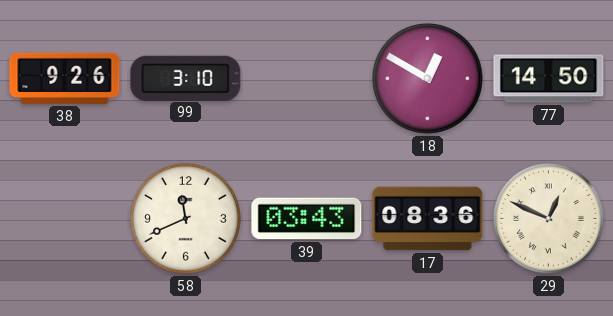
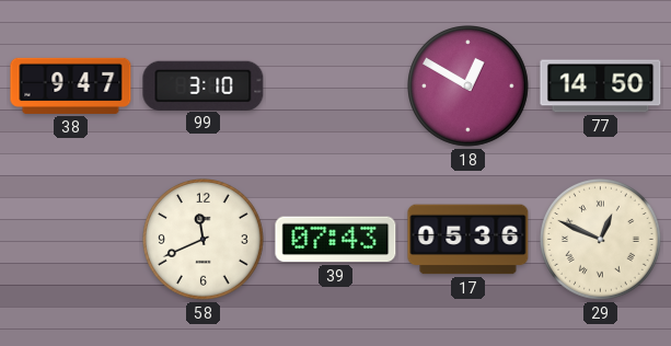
38: 9:26 -> 9:47
39: 03:43 -> 07:43
17: 08:36 -> 05:36
